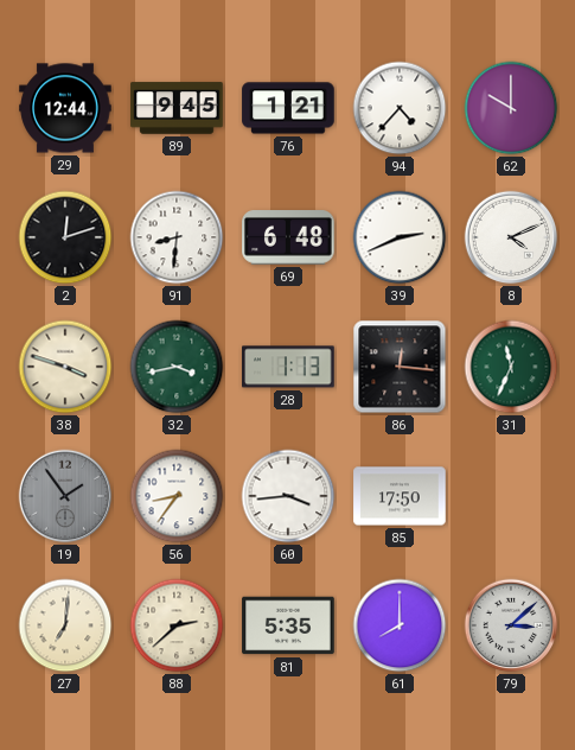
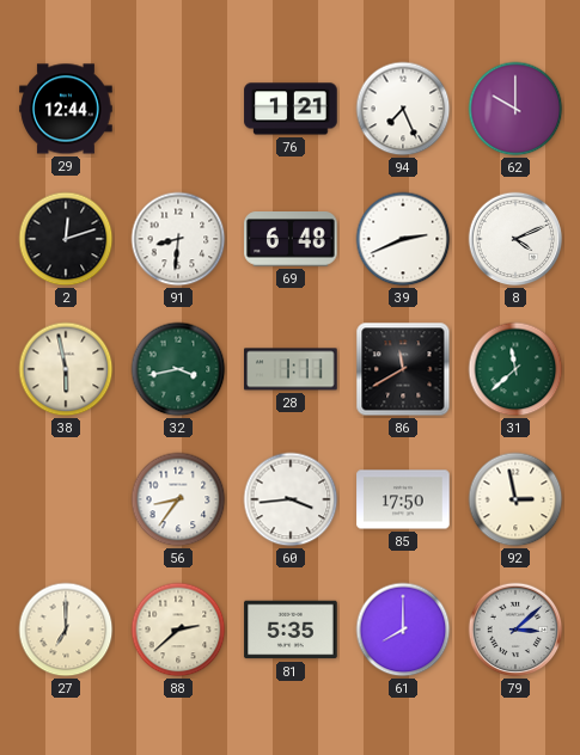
89: 9:45 -> none
94: 4:37 -> 7:26
38: 3:48 -> 5:58
28: 1:13 -> 1:11
86: 12:16 -> 11:40
31: 11:34 -> 11:38
19: 1:54 -> none
92: none -> 2:58
27: 7:01 -> 7:00
